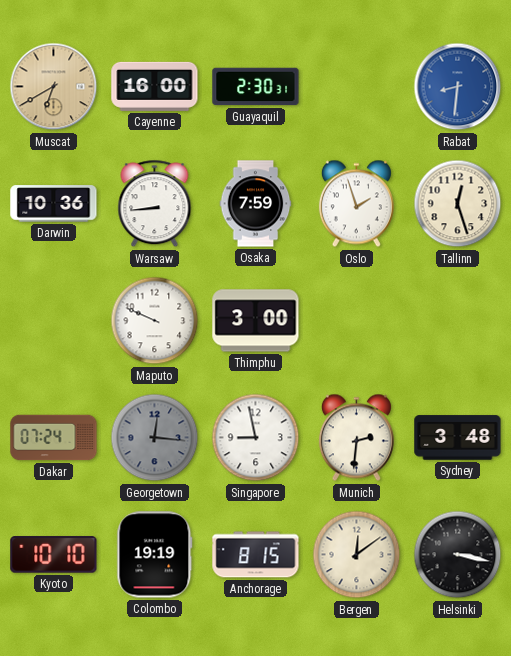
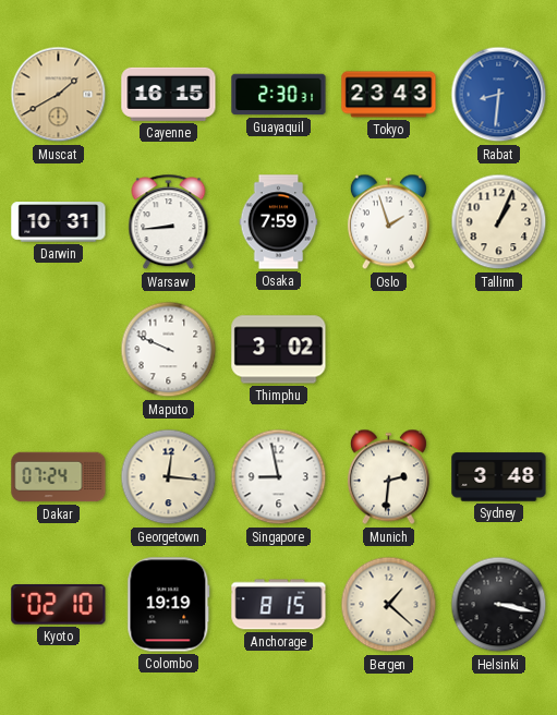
Muscat: 6:40 -> 1:40
Cayenne: 16:00 -> 16:15
Tokyo: none -> 23:43
Darwin: 10:36 -> 10:31
Tallinn: 12:27 -> 1:04
Thimphu: 3:00 -> 3:02
Georgetown dial: grey -> cream
Kyoto: 10:10 -> 02:10
Bergen: 12:09 -> 1:22
